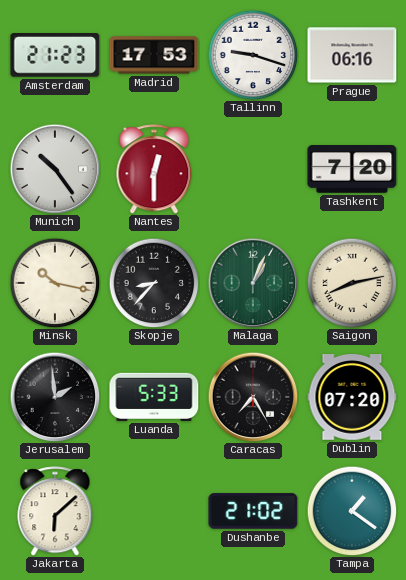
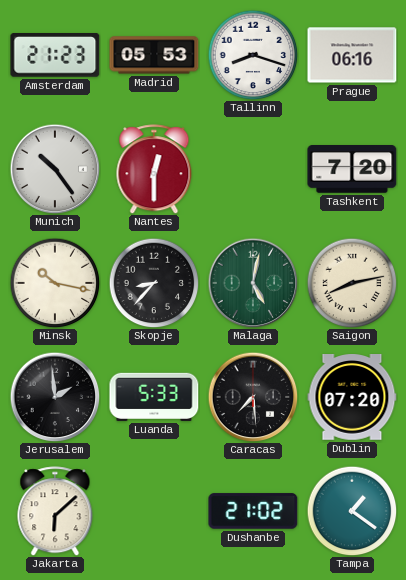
Madrid: 17:53 -> 05:53
Tallinn: 9:18 -> 8:18
Malaga: 1:04 -> 5:02
Caracas: 7:25 -> 7:29
